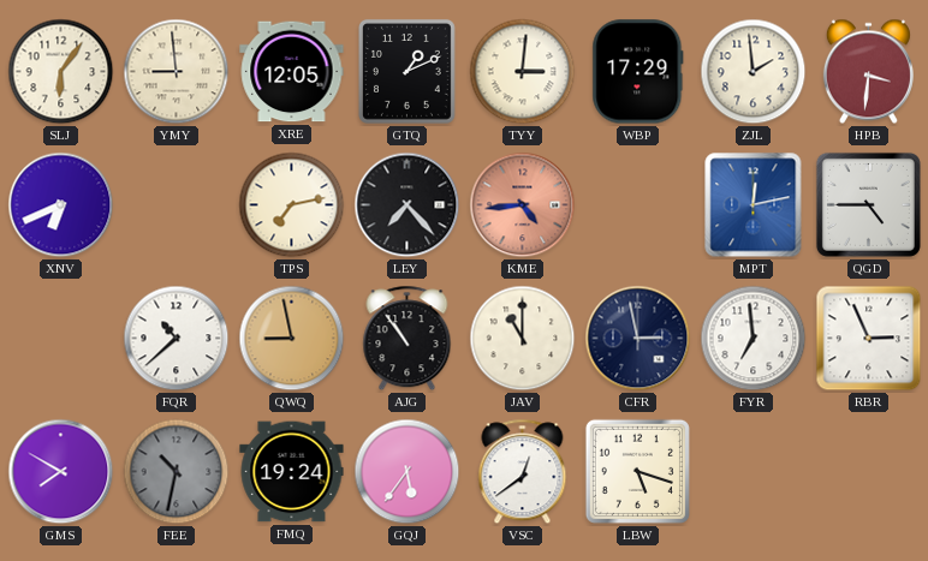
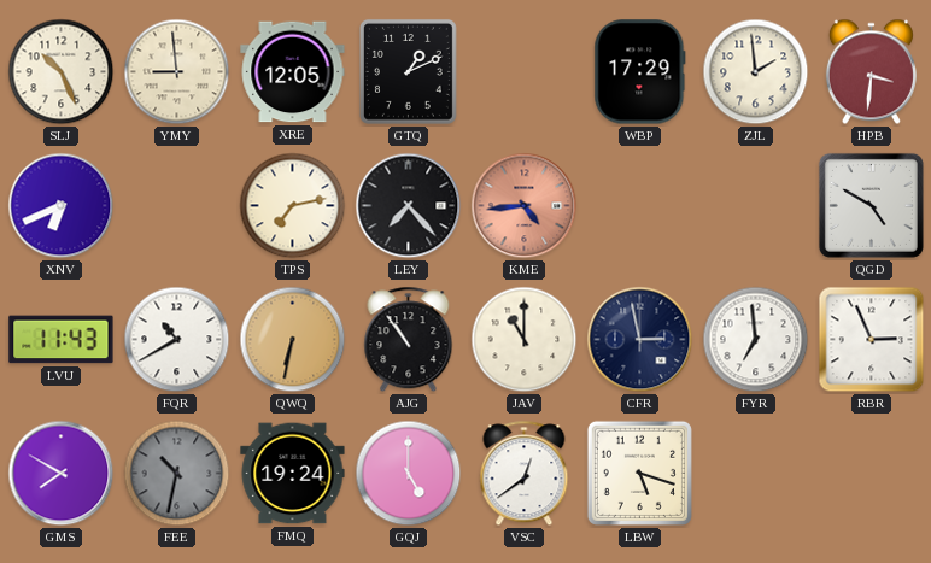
SLJ: 6:06 -> 10:26
TYY: 3:01 -> none
MPT: 12:13 -> none
QGD: 4:45 -> 4:50
LVU: none -> 11:43
FQR: 10:38 -> 10:40
QWQ: 8:58 -> 6:32
GQJ: 5:36 -> 5:00
